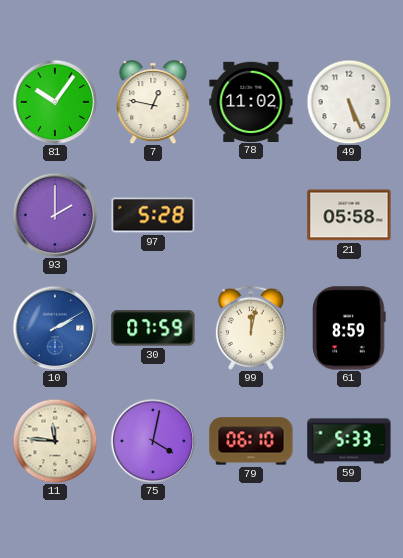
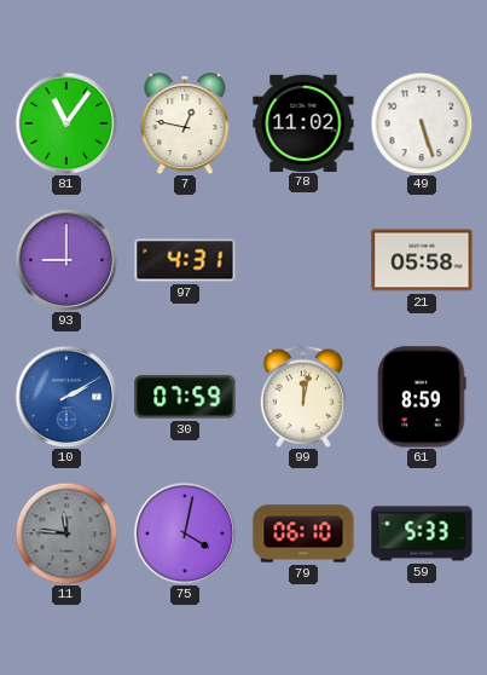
81: 10:06 -> 11:06
49: 5:26 -> 5:27
93: 2:00 -> 9:00
97: 5:28 -> 4:31
11 dial: cream -> grey
